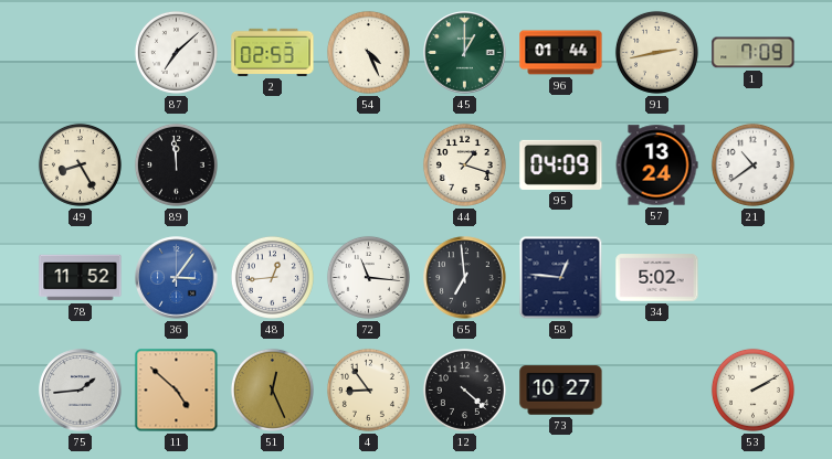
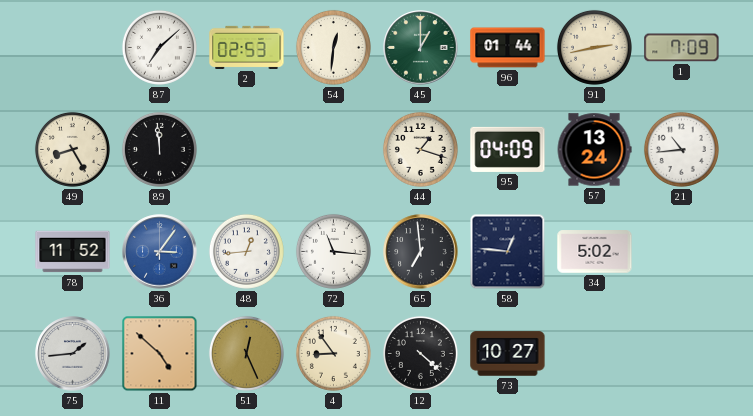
54: 4:26 -> 12:31
21: 10:39 -> 10:44
53: 2:10 -> none
